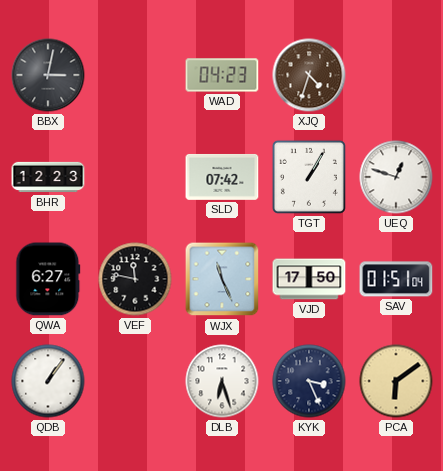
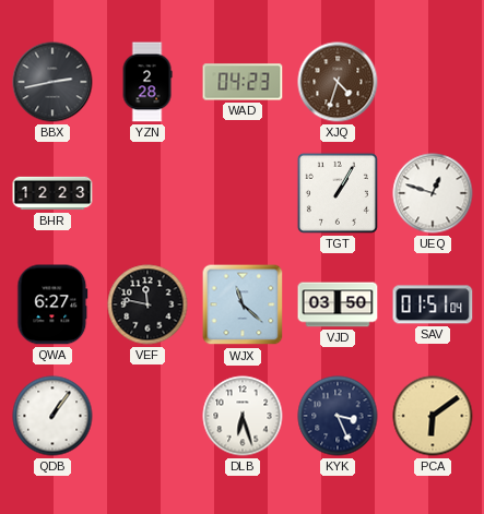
BBX: 3:02 -> 2:43
YZN: none -> 2:28
SLD: 07:42 -> none
WJX: 11:26 -> 11:22
VJD: 17:50 -> 03:50
